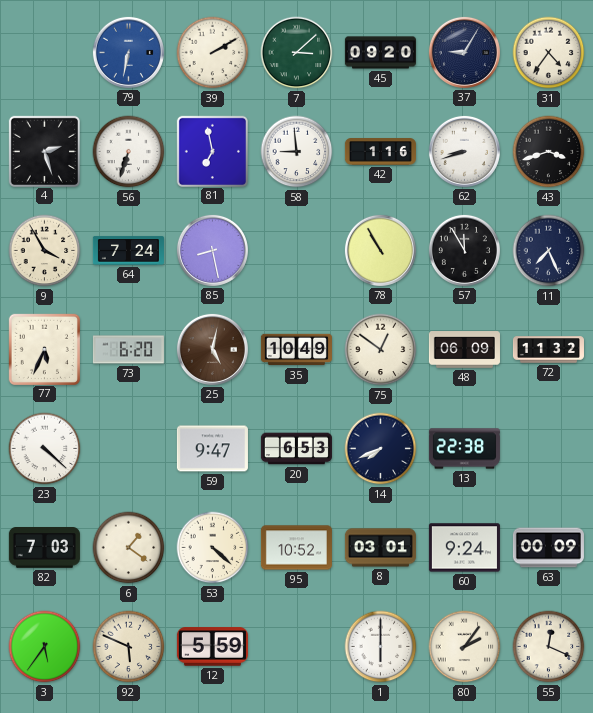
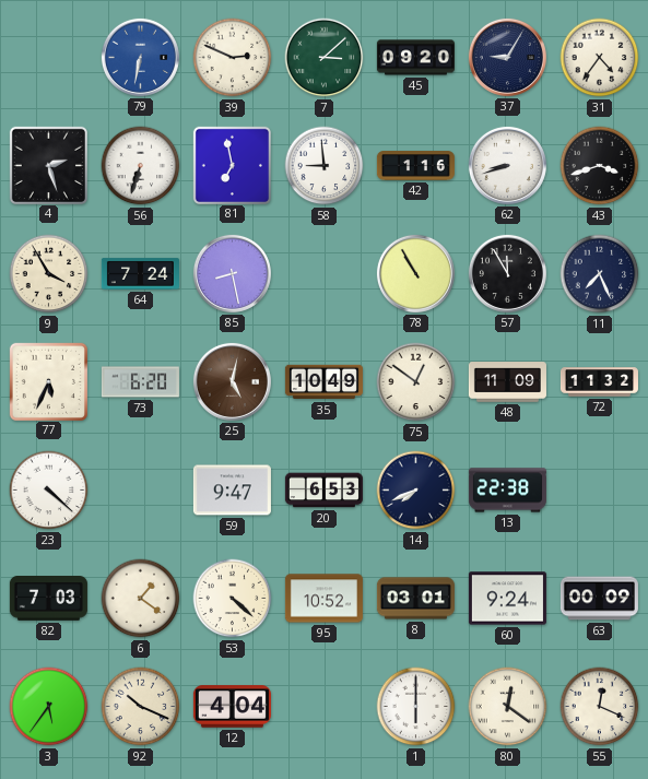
39: 2:10 -> 2:49
48: 06:09 -> 11:09
92: 5:49 -> 10:19
12: 5:59 -> 4:04
80: 2:06 -> 12:21
